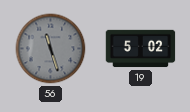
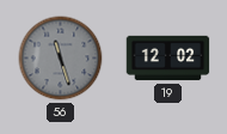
19: 5:02 -> 12:02
